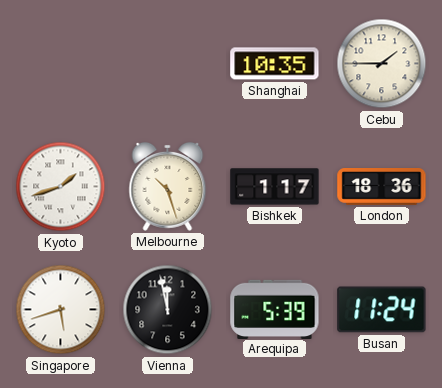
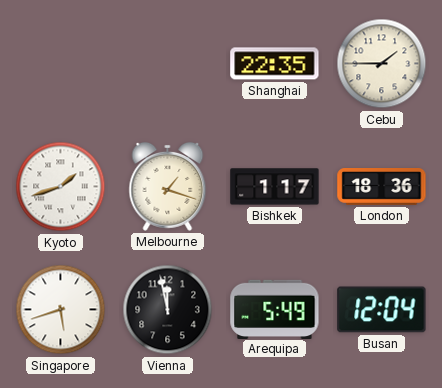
Shanghai: 10:35 -> 22:35
Melbourne: 10:27 -> 1:18
Arequipa: 5:39 -> 5:49
Busan: 11:24 -> 12:04
